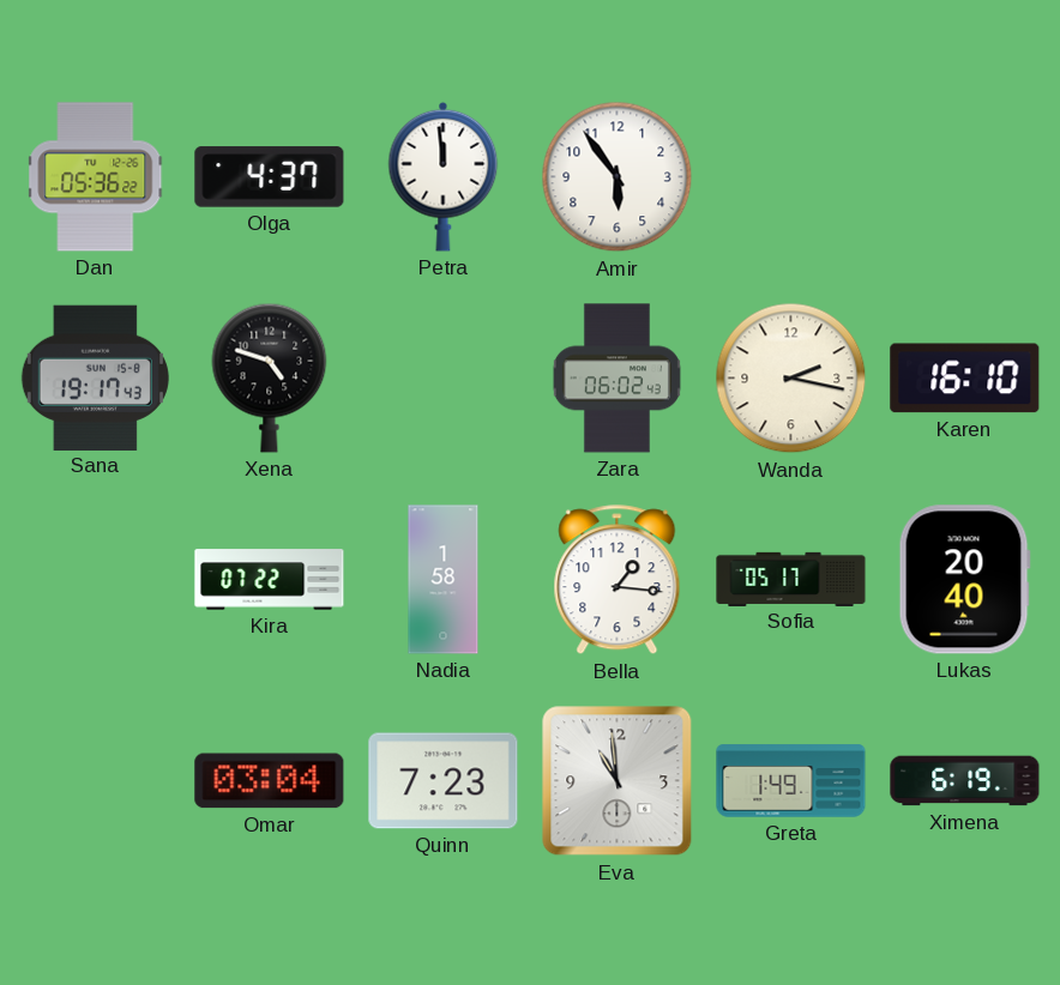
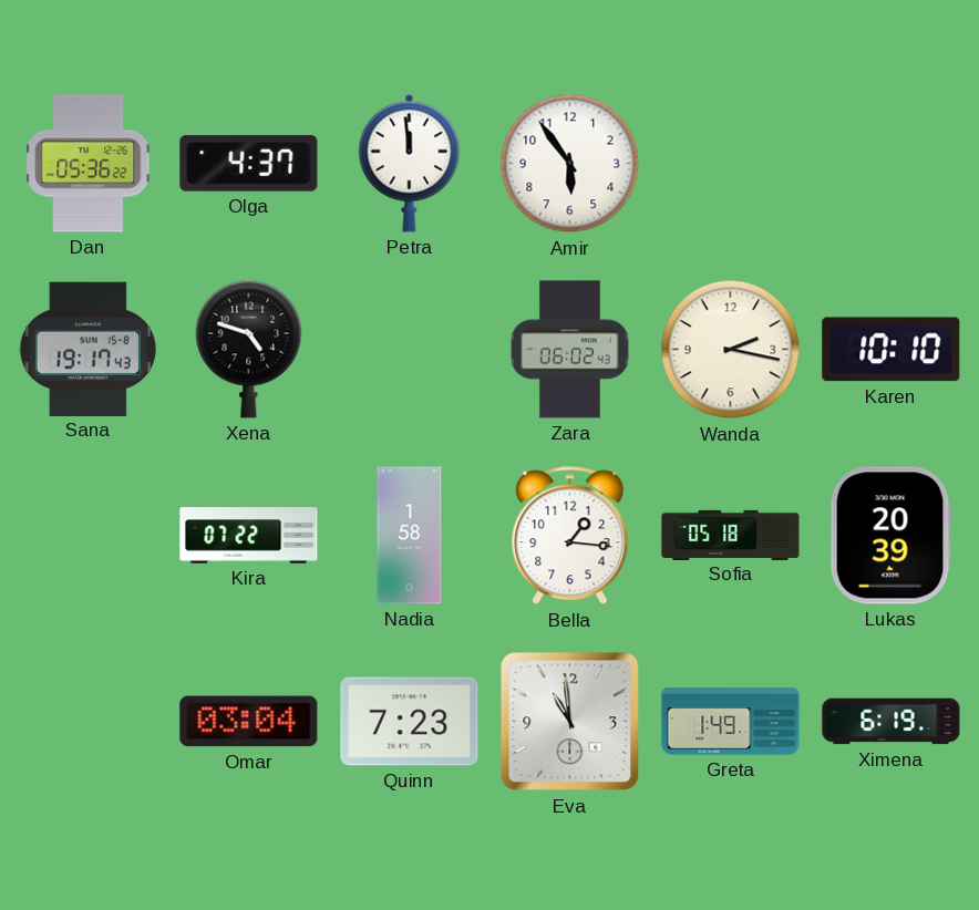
Karen: 16:10 -> 10:10
Sofia: 05:17 -> 05:18
Lukas: 20:40 -> 20:39
